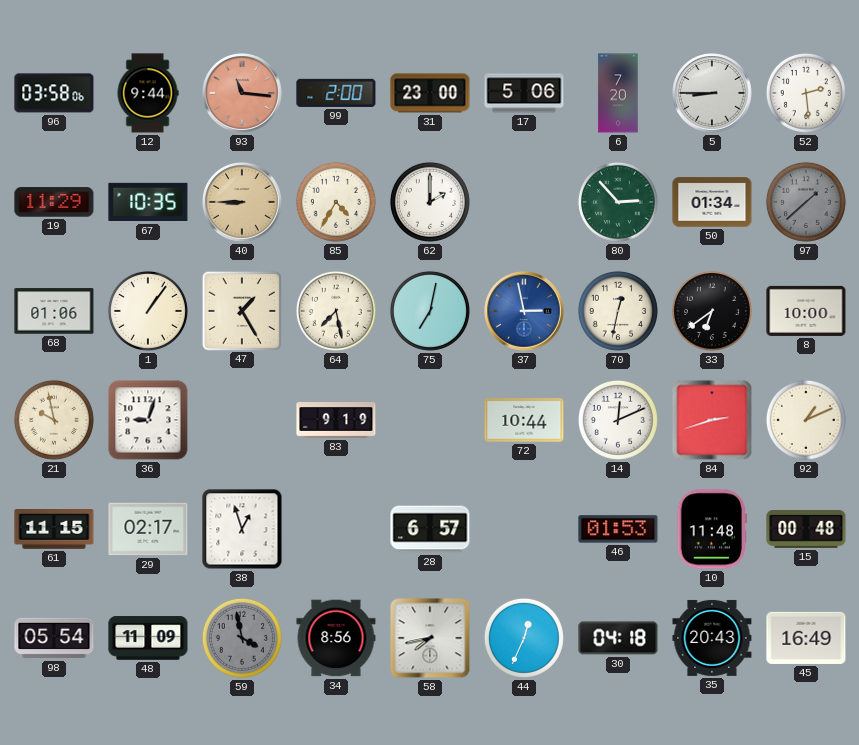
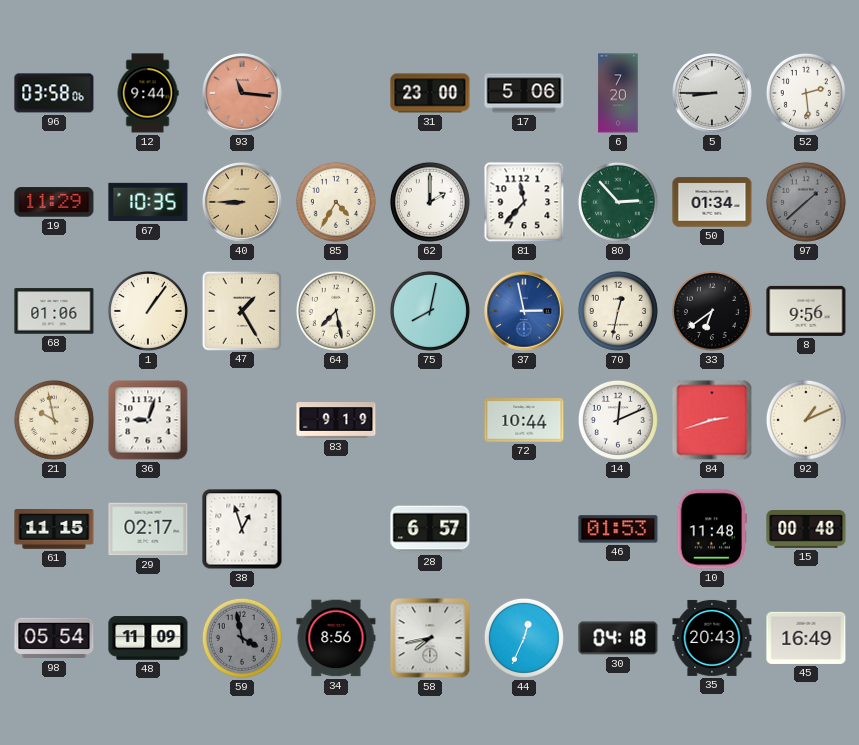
99: 2:00 -> none
81: none -> 11:37
75: 7:02 -> 8:02
8: 10:00 -> 9:56
